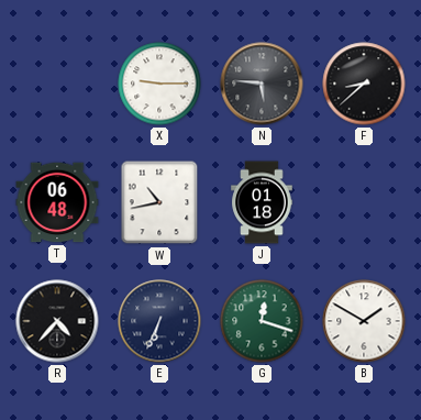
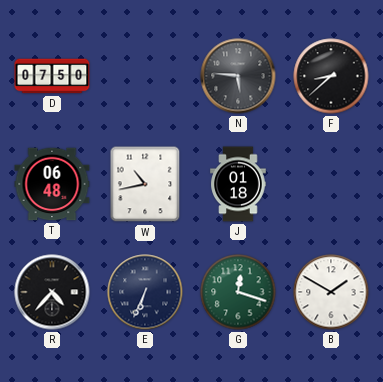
D: none -> 07:50
X: 9:15 -> none
